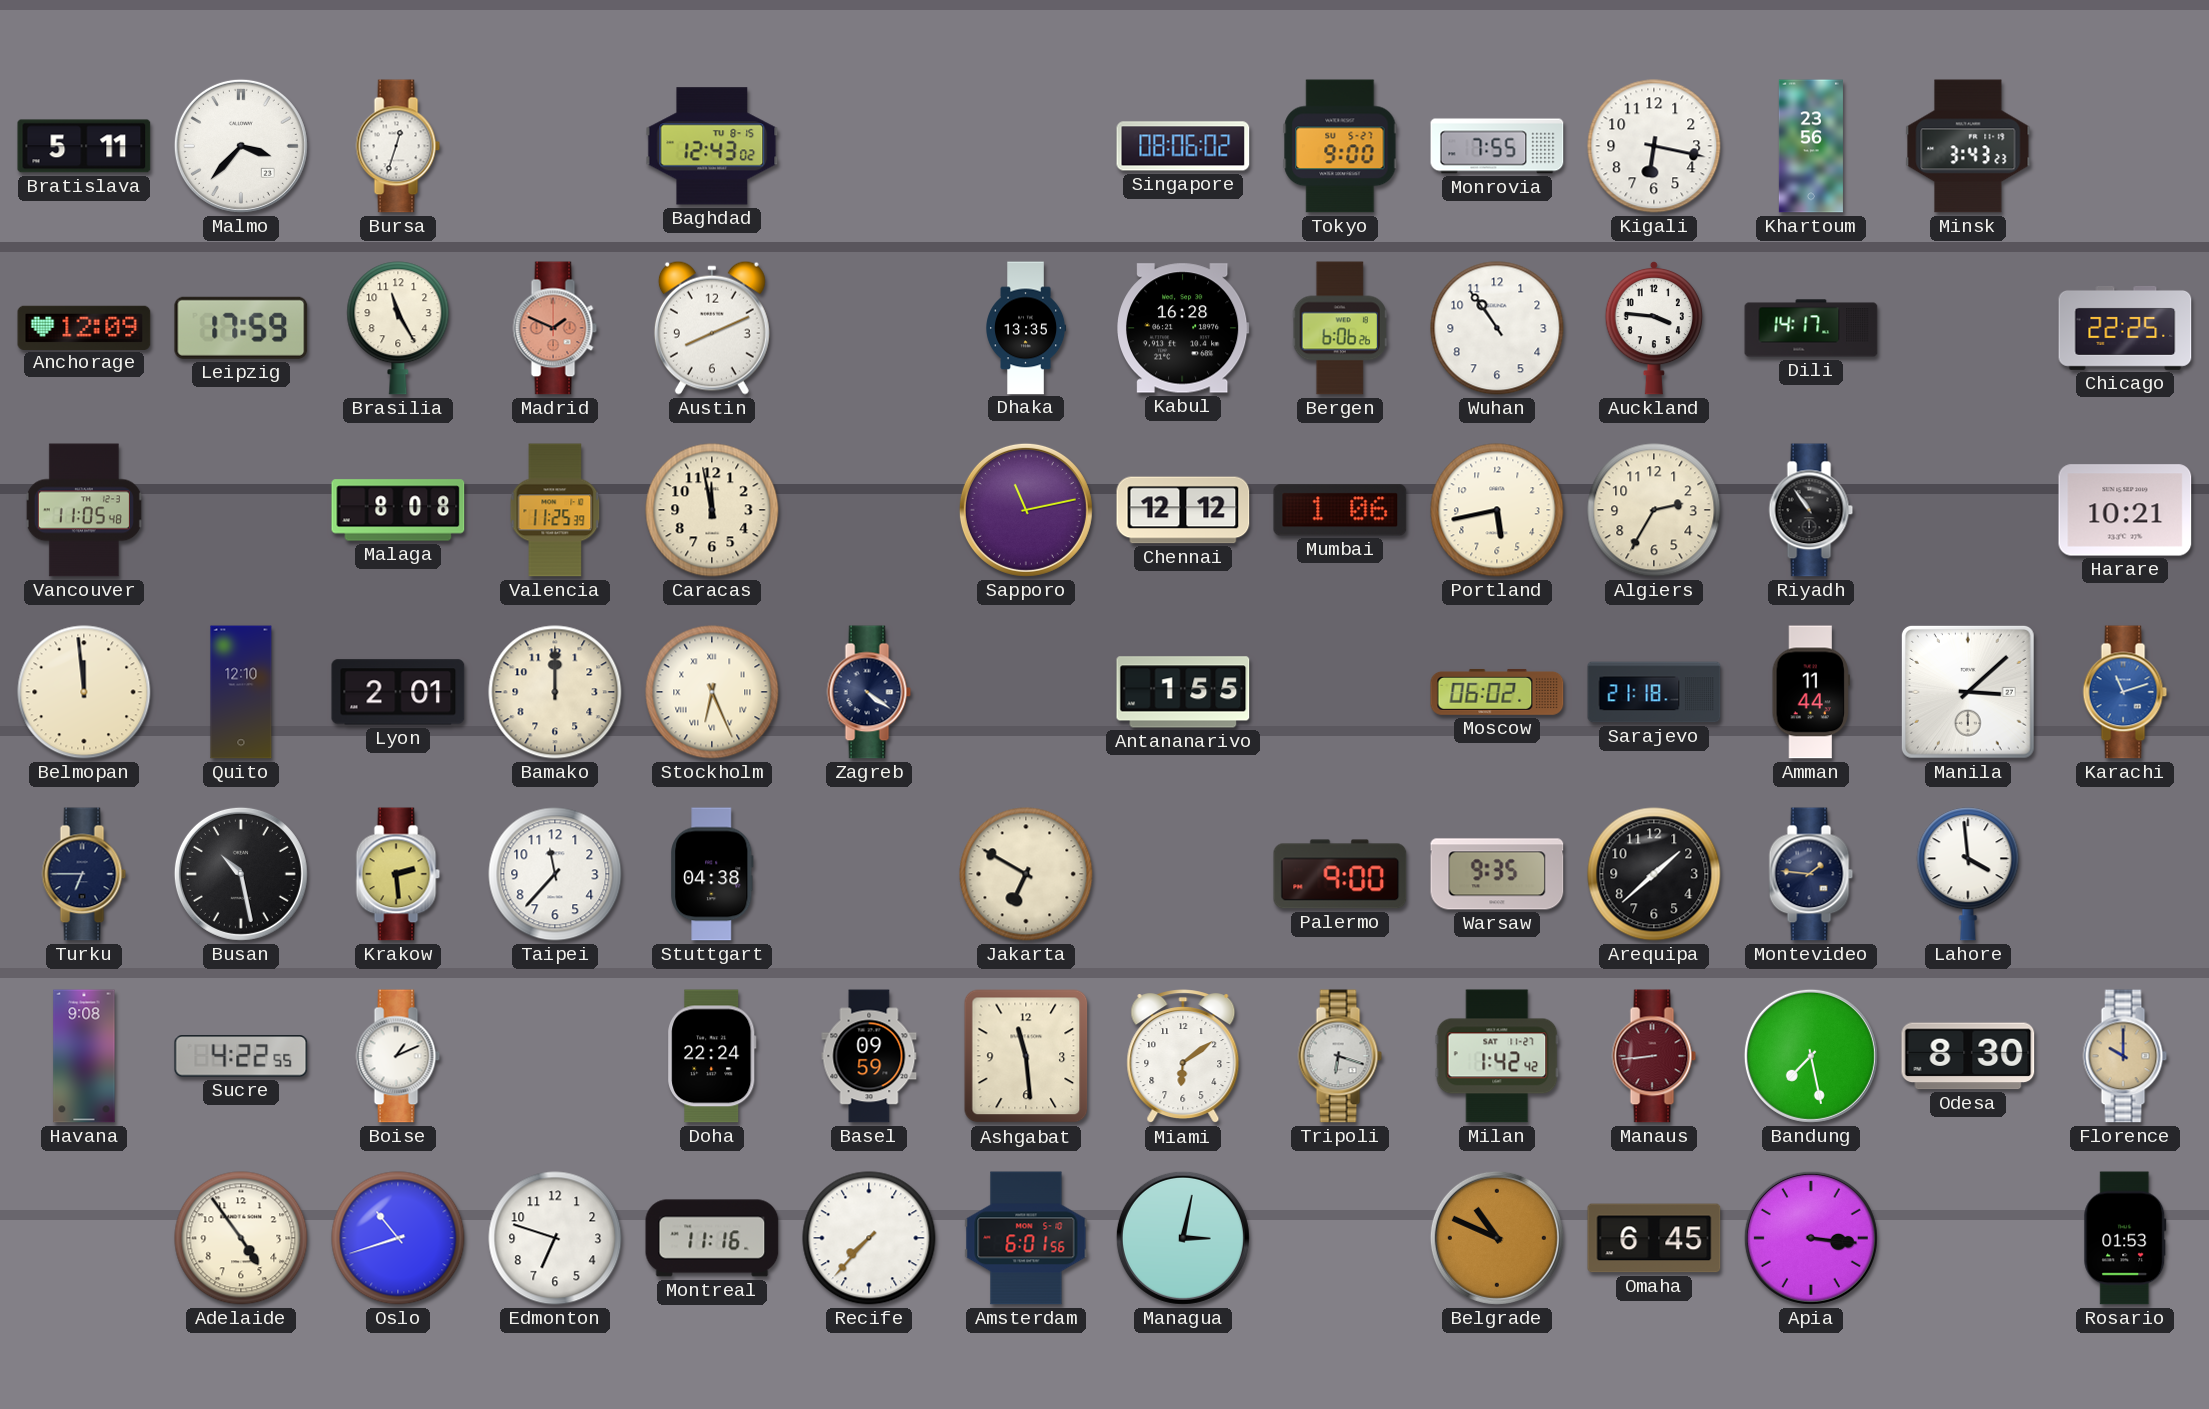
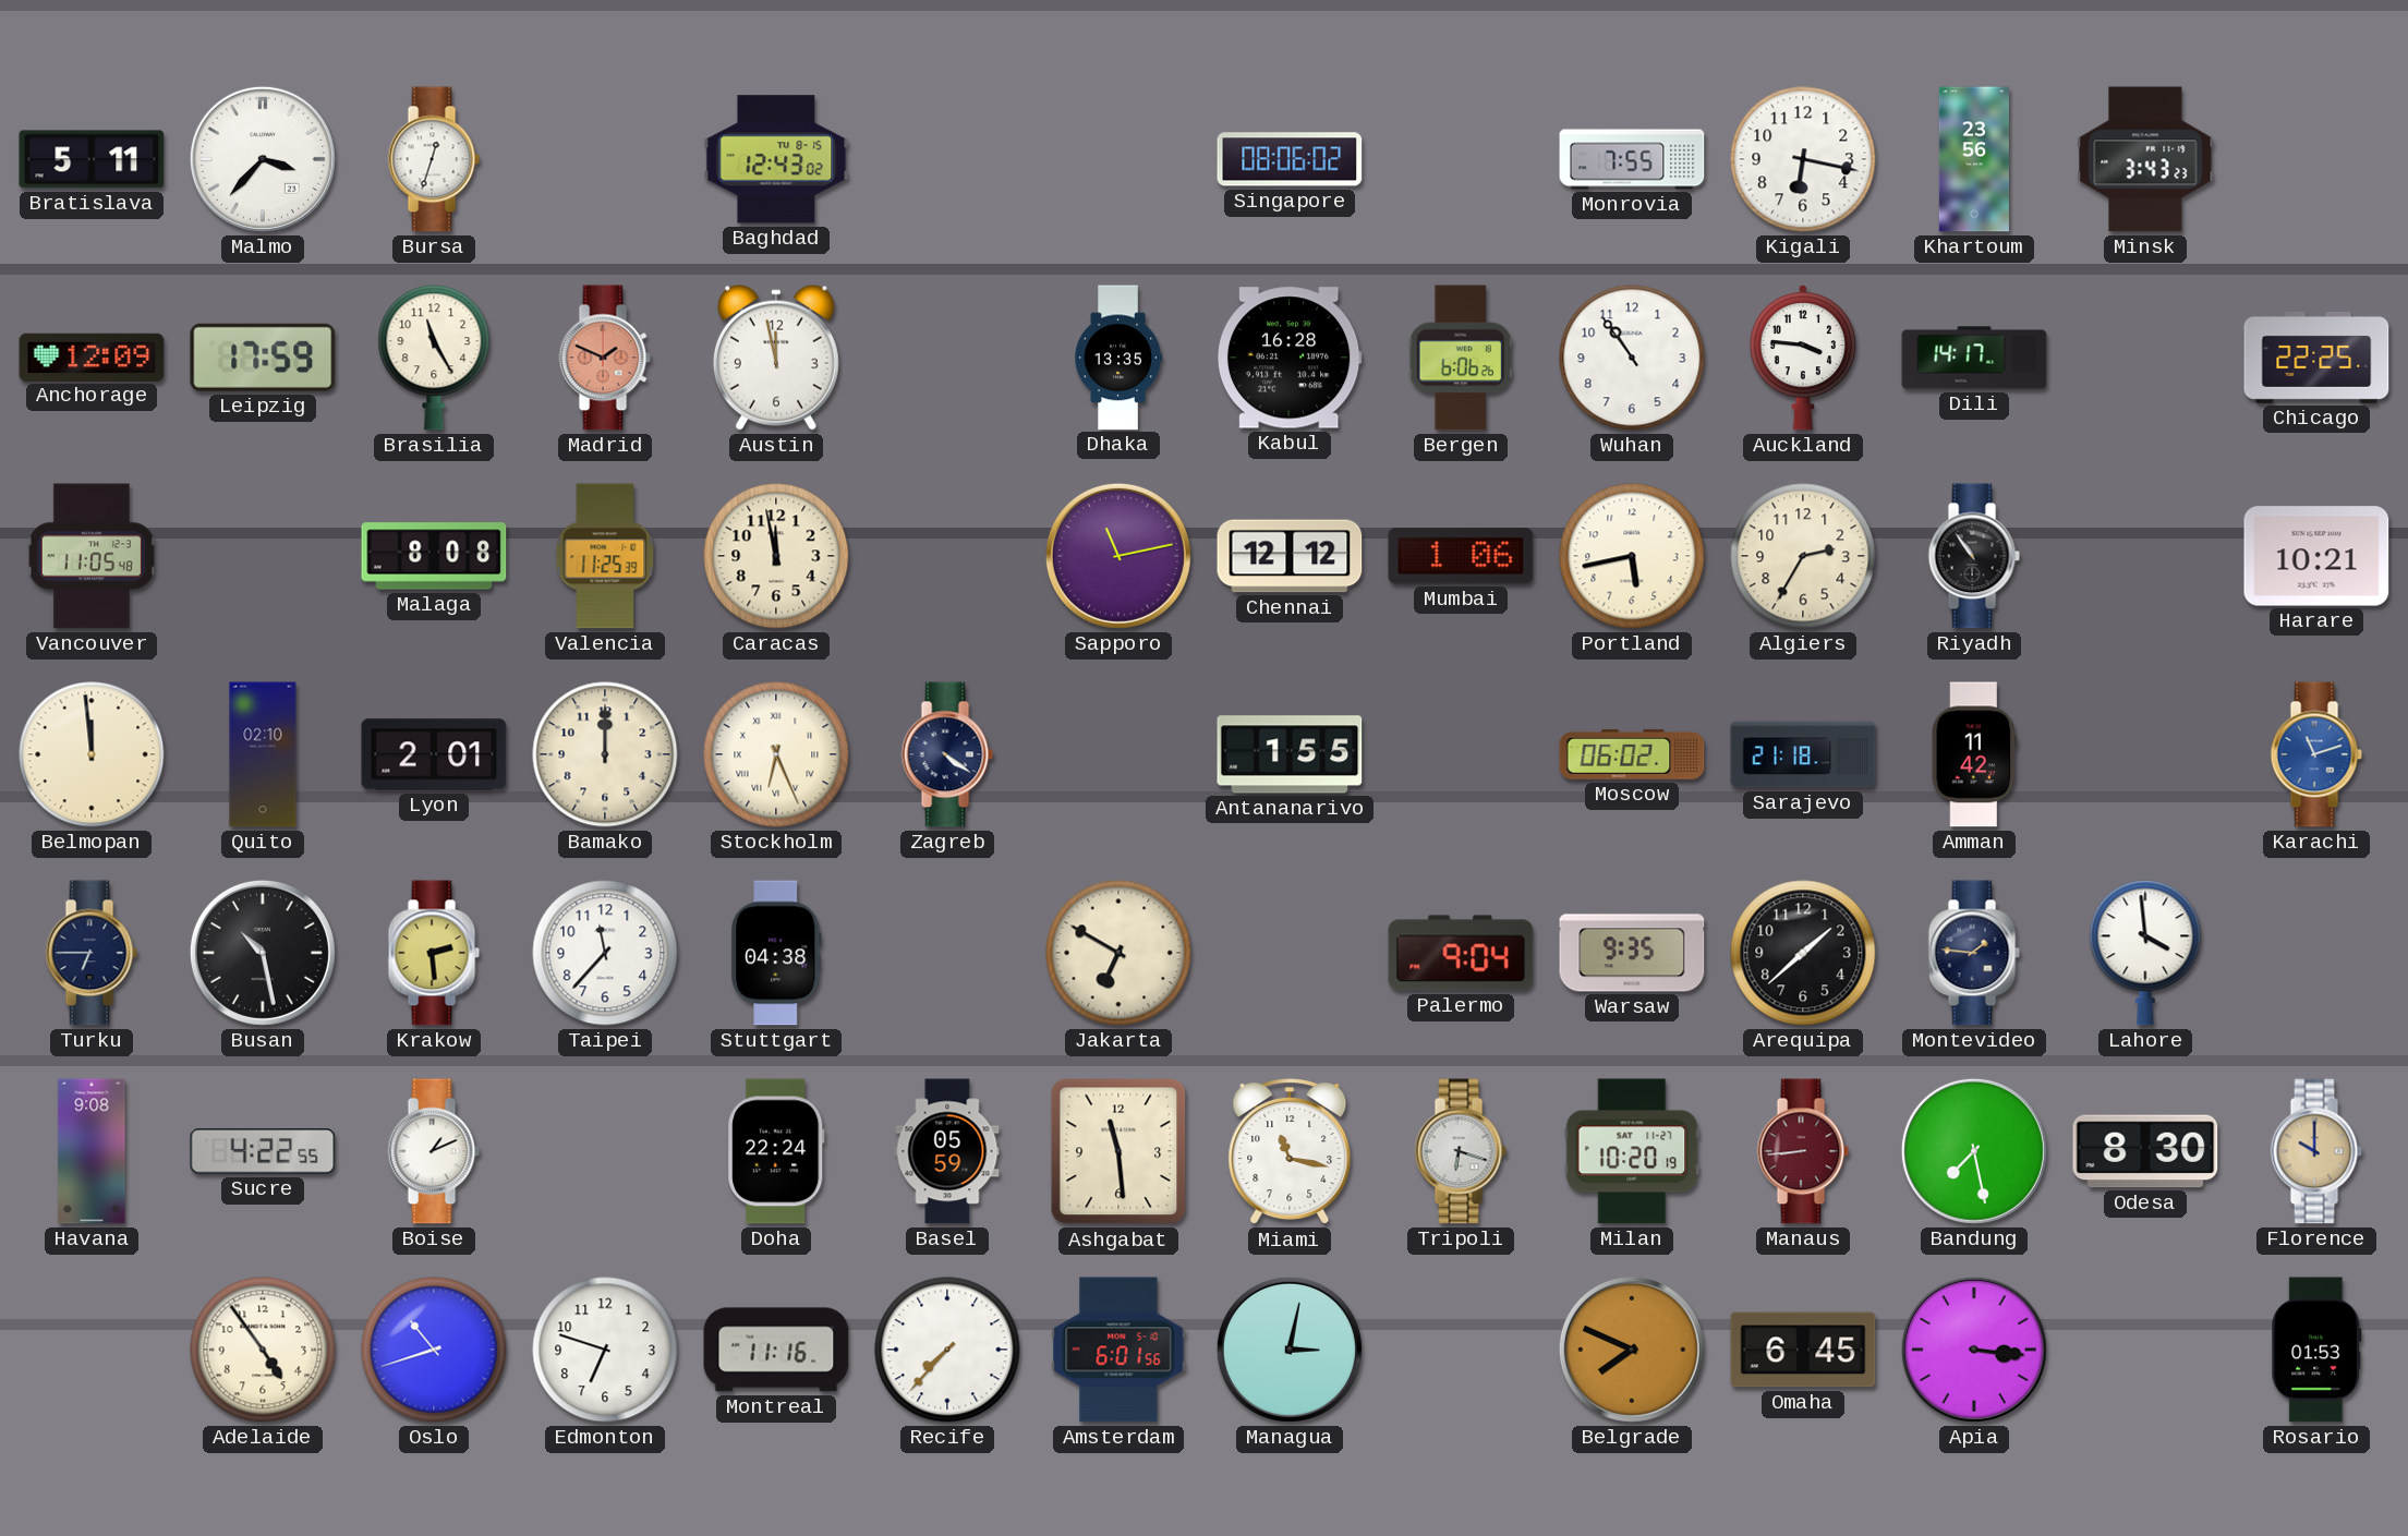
Tokyo: 9:00 -> none
Austin: 8:11 -> 11:58
Quito: 12:10 -> 02:10
Amman: 11:44 -> 11:42
Manila: 3:08 -> none
Palermo: 9:00 -> 9:04
Basel: 09:59 -> 05:59
Miami: 6:09 -> 11:17
Milan: 1:42 -> 10:20
Belgrade: 10:49 -> 7:49
